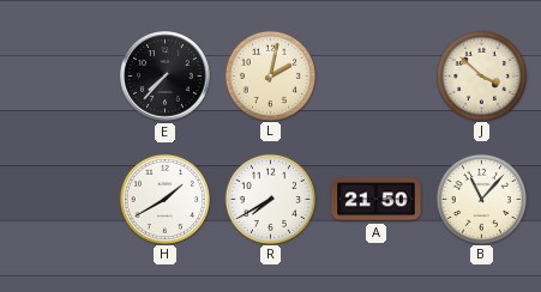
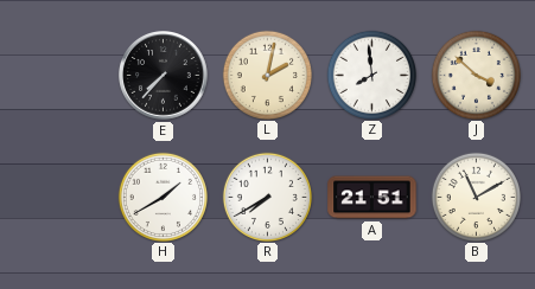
Z: none -> 7:59
A: 21:50 -> 21:51
B: 11:07 -> 11:10
